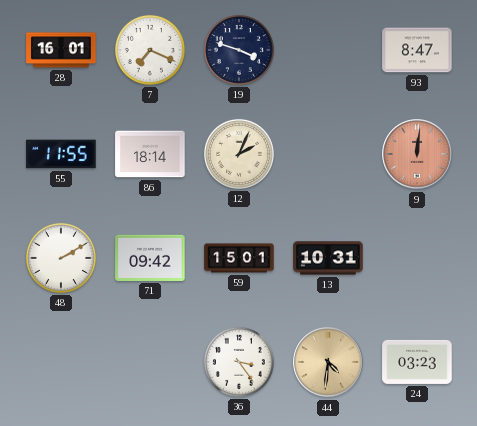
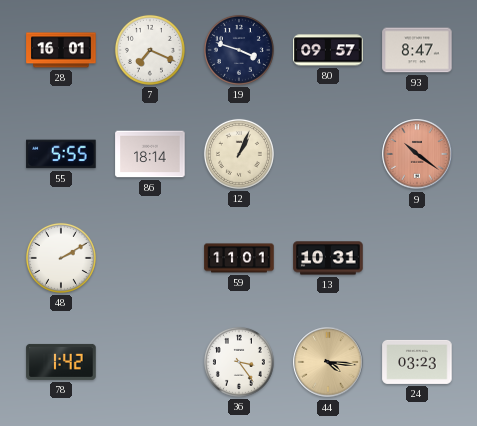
80: none -> 09:57
55: 11:55 -> 5:55
12: 2:04 -> 1:04
9: 12:01 -> 10:21
71: 09:42 -> none
59: 15:01 -> 11:01
78: none -> 1:42
44: 4:31 -> 4:16
